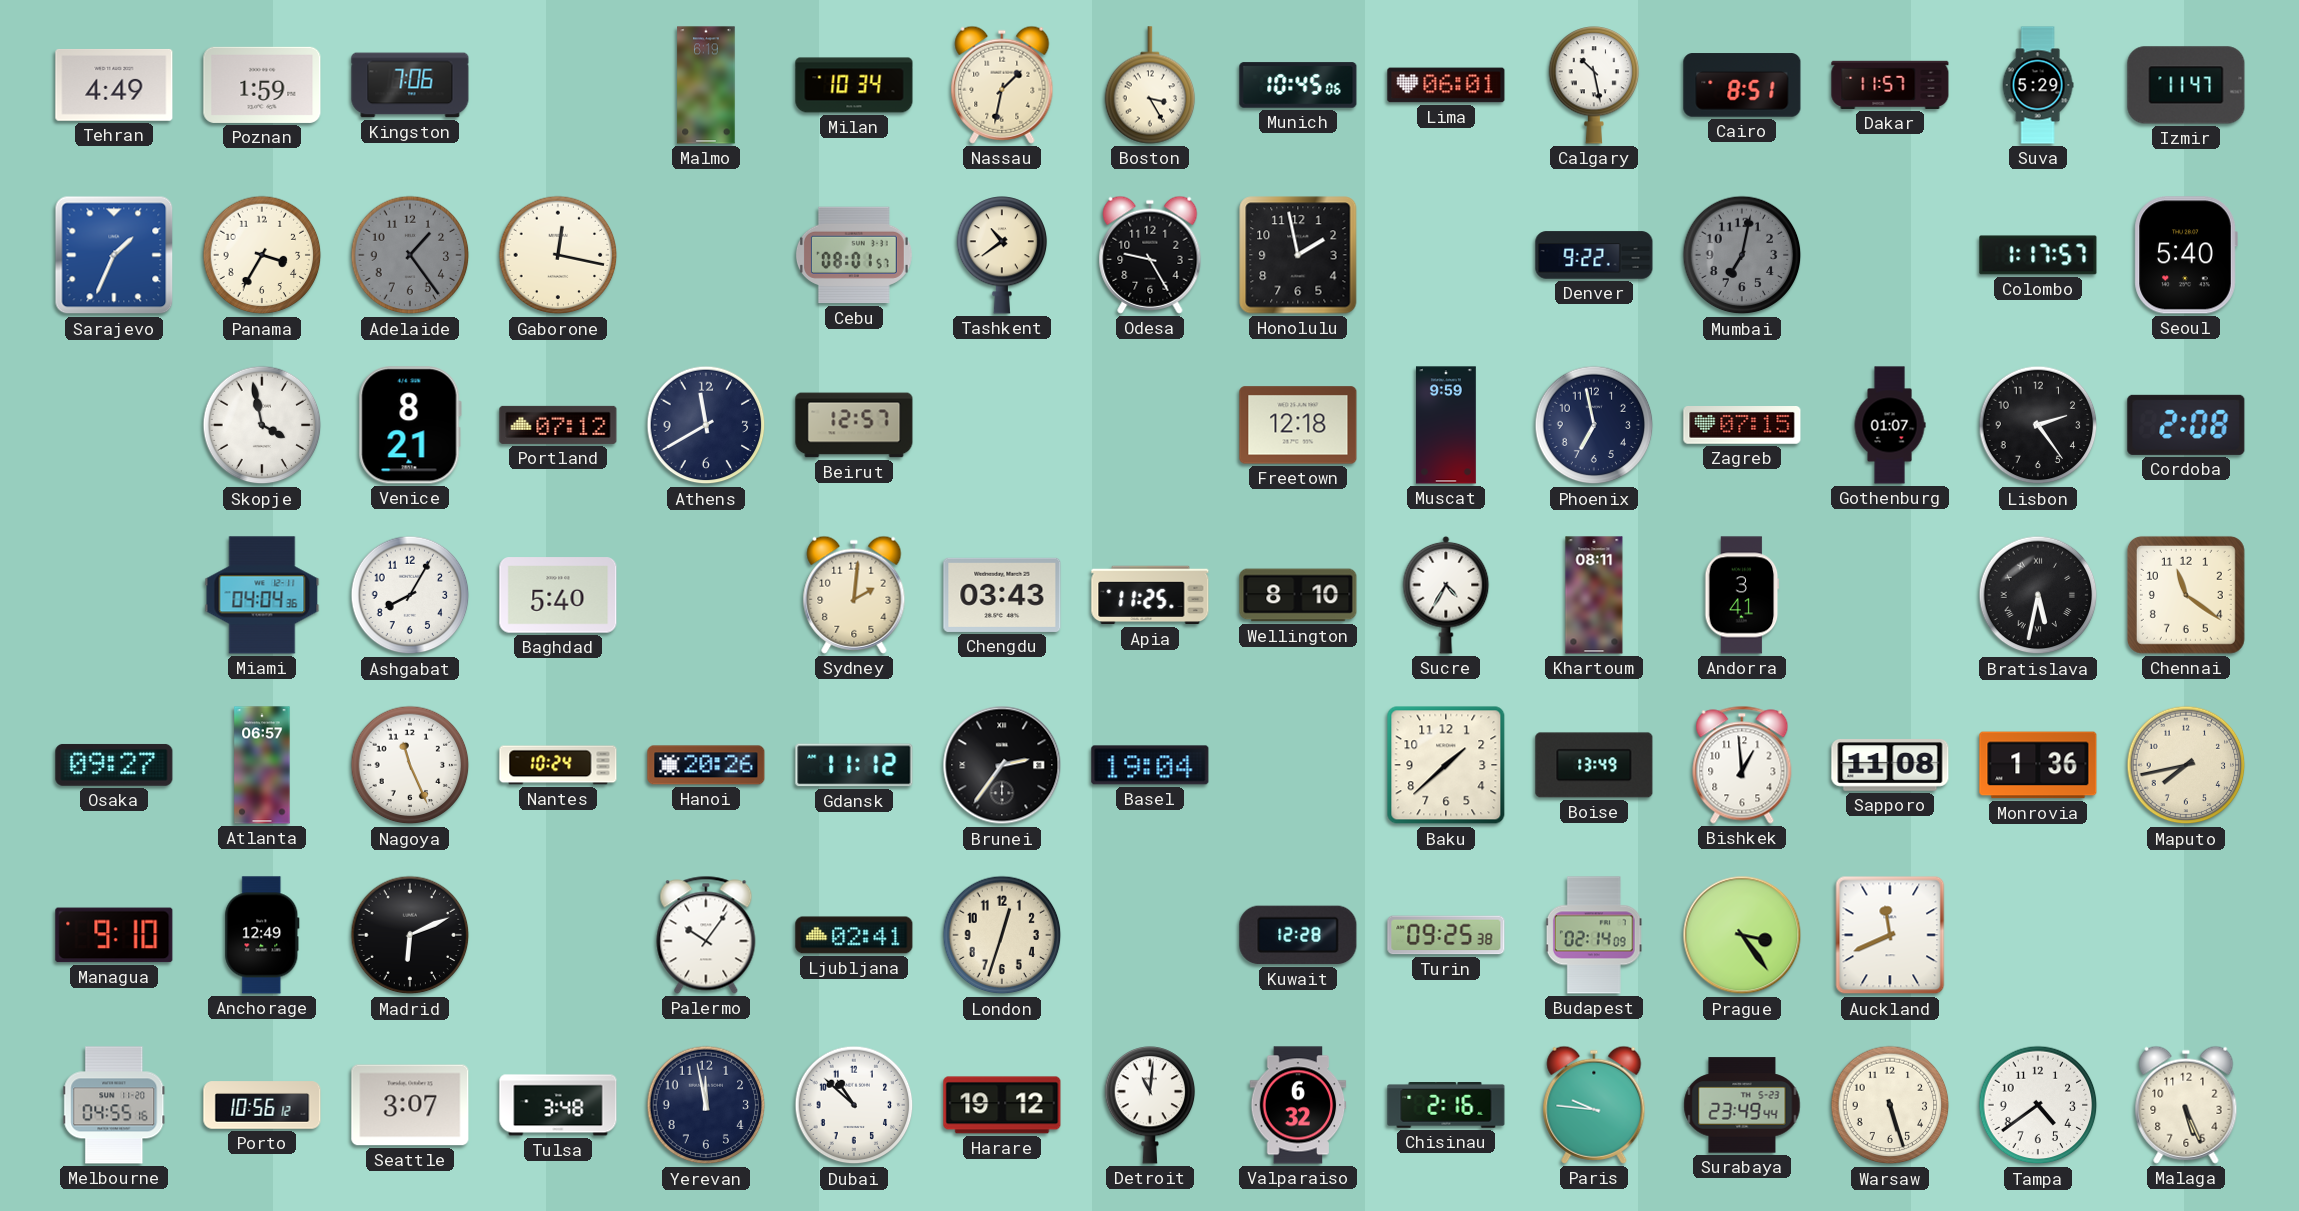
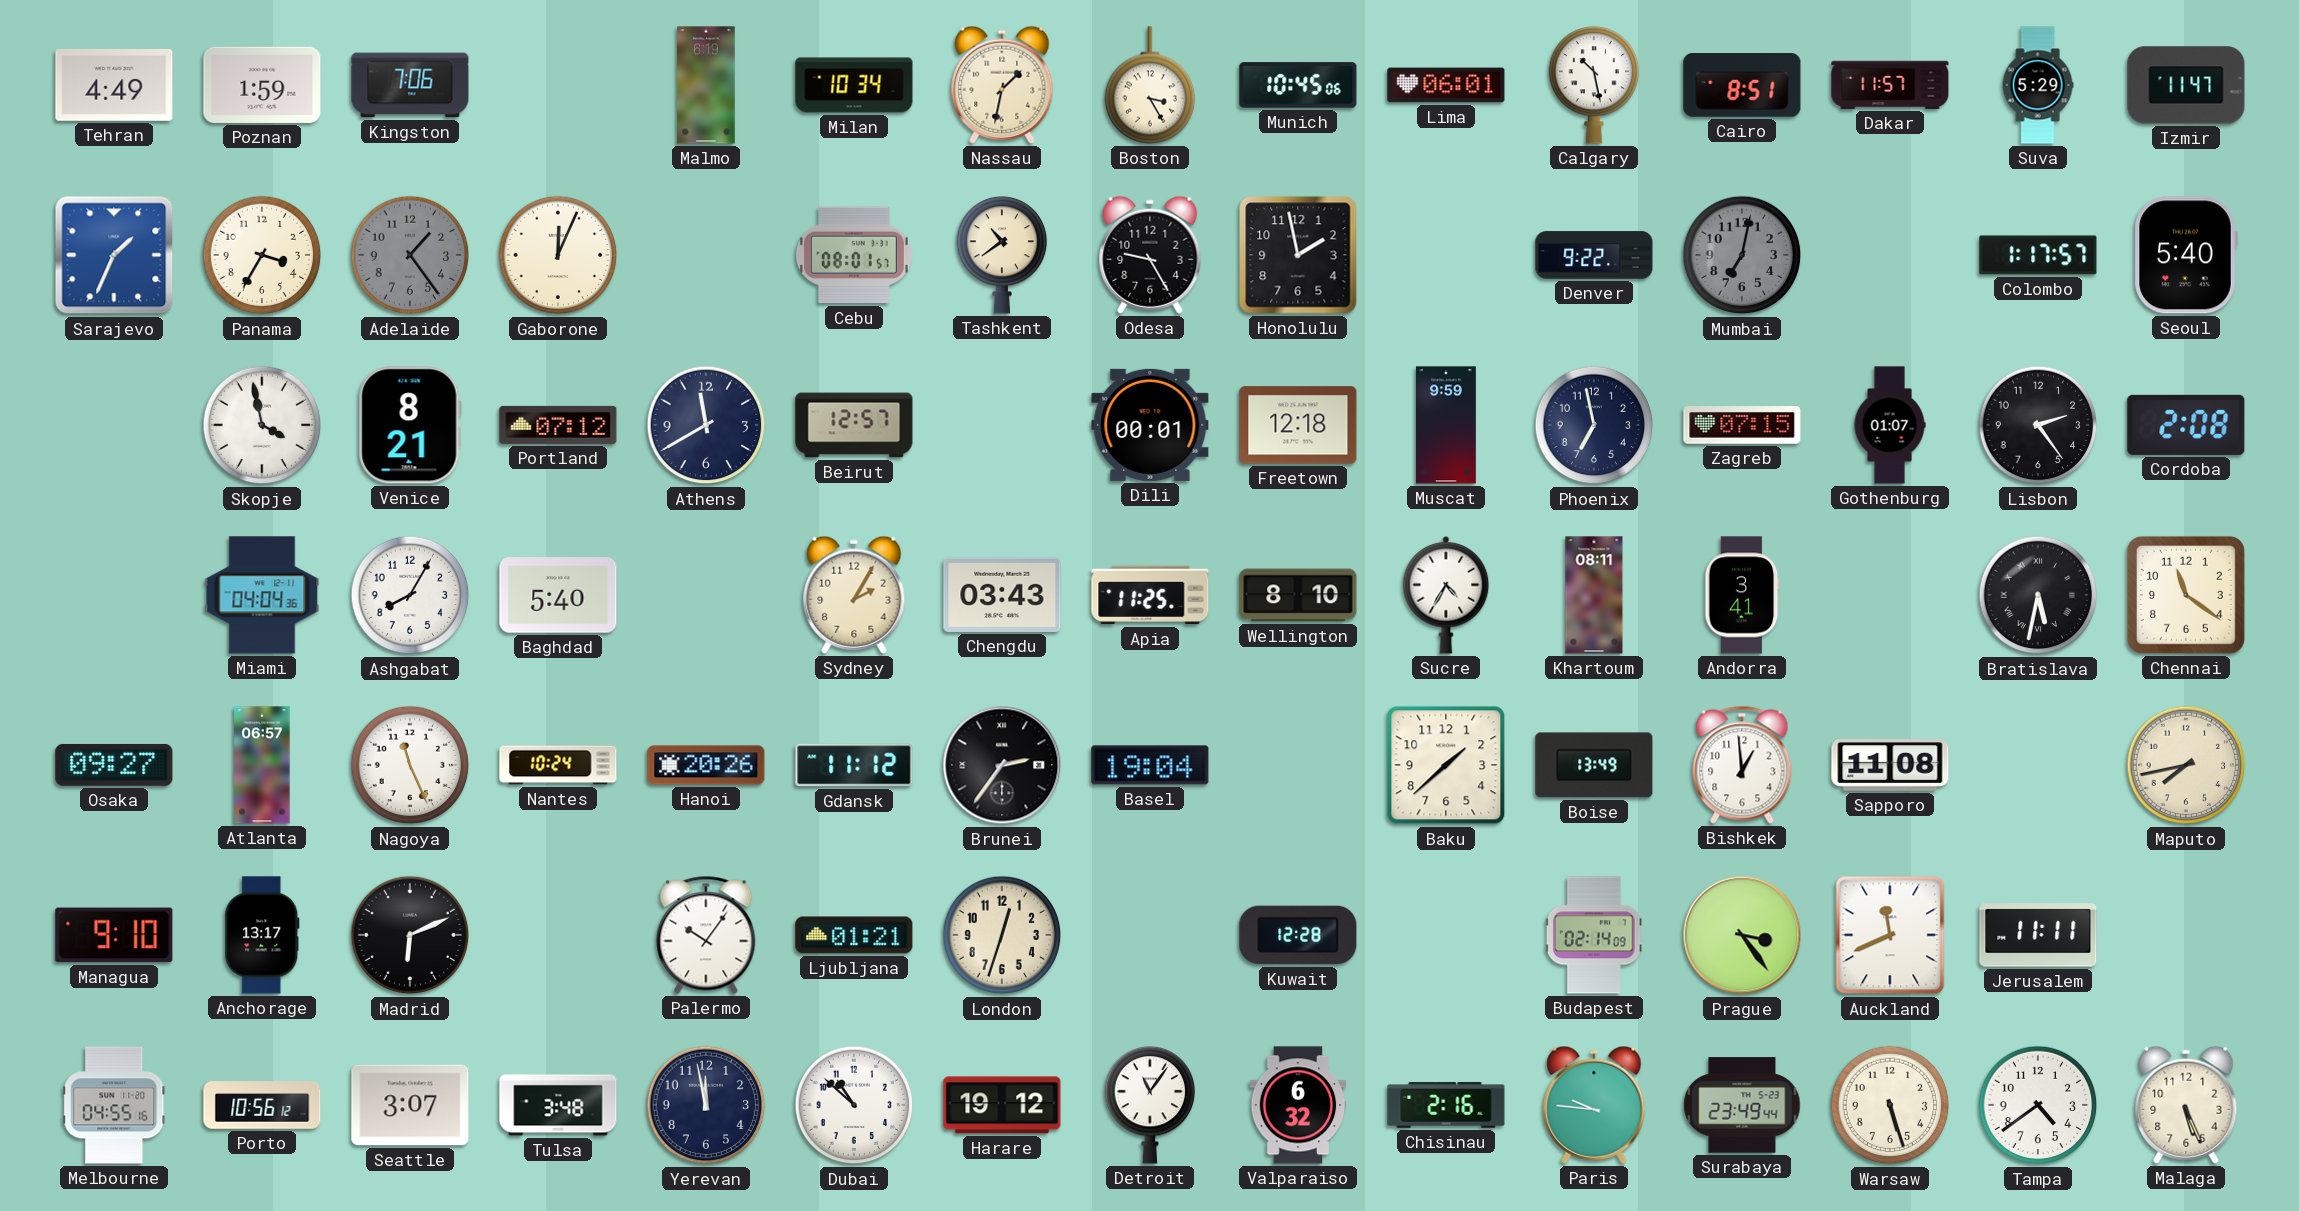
Gaborone: 12:17 -> 12:04
Dili: none -> 00:01
Sydney: 2:01 -> 2:05
Monrovia: 1:36 -> none
Anchorage: 12:49 -> 13:17
Ljubljana: 02:41 -> 01:21
Turin: 09:25 -> none
Jerusalem: none -> 11:11
Detroit: 11:01 -> 11:06
